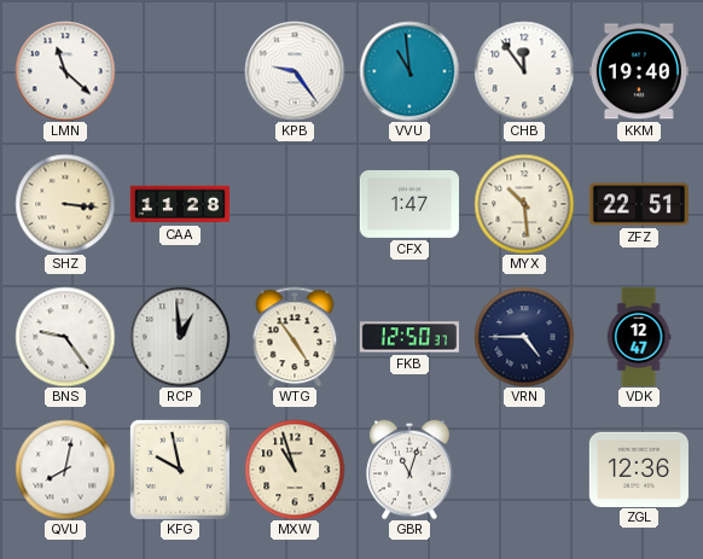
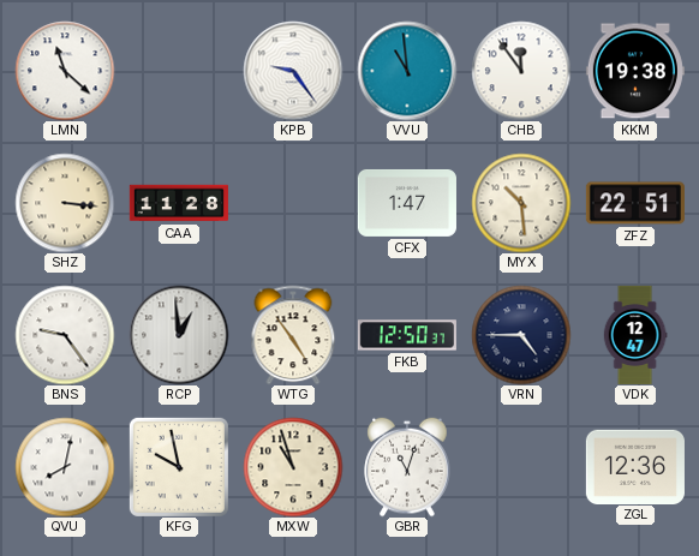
KKM: 19:40 -> 19:38
